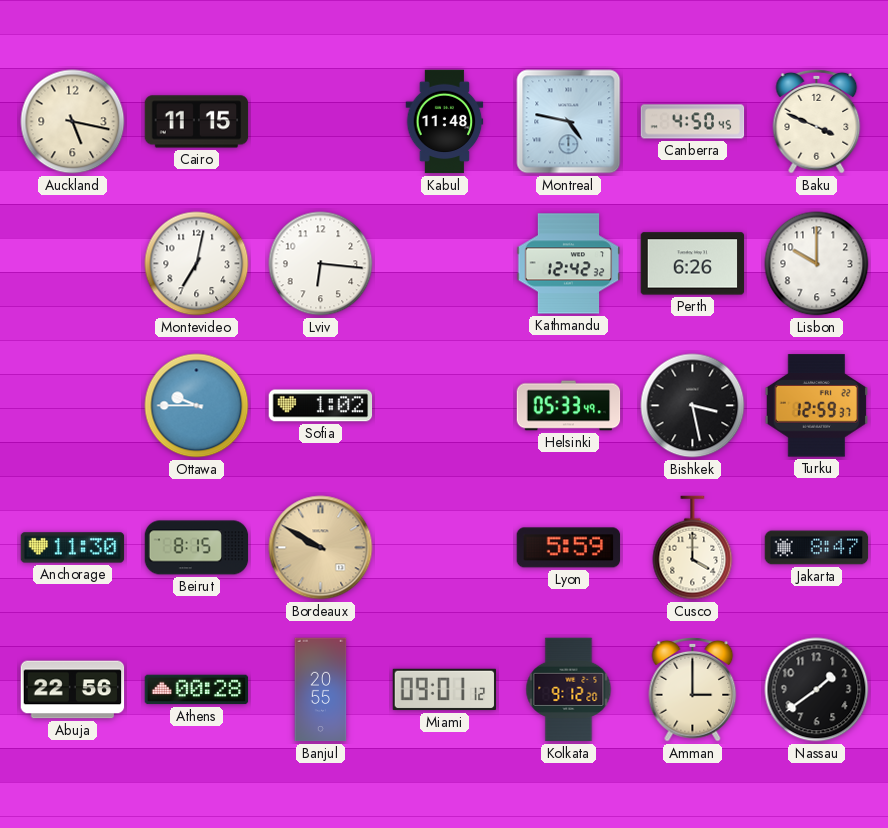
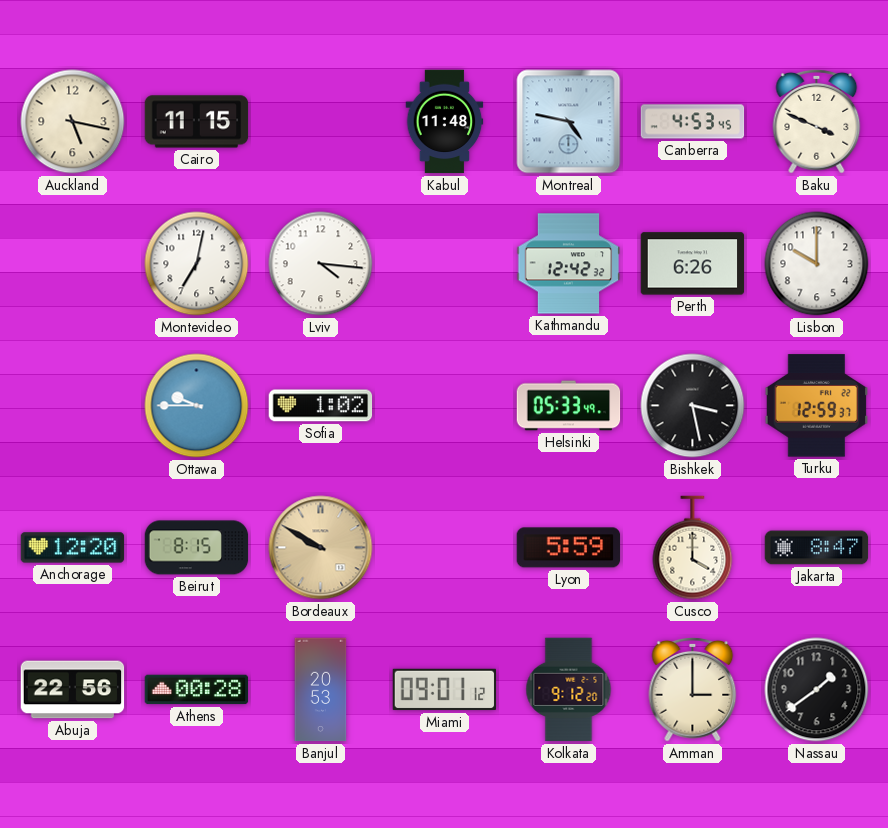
Canberra: 4:50 -> 4:53
Lviv: 6:16 -> 4:16
Anchorage: 11:30 -> 12:20
Banjul: 20:55 -> 20:53
